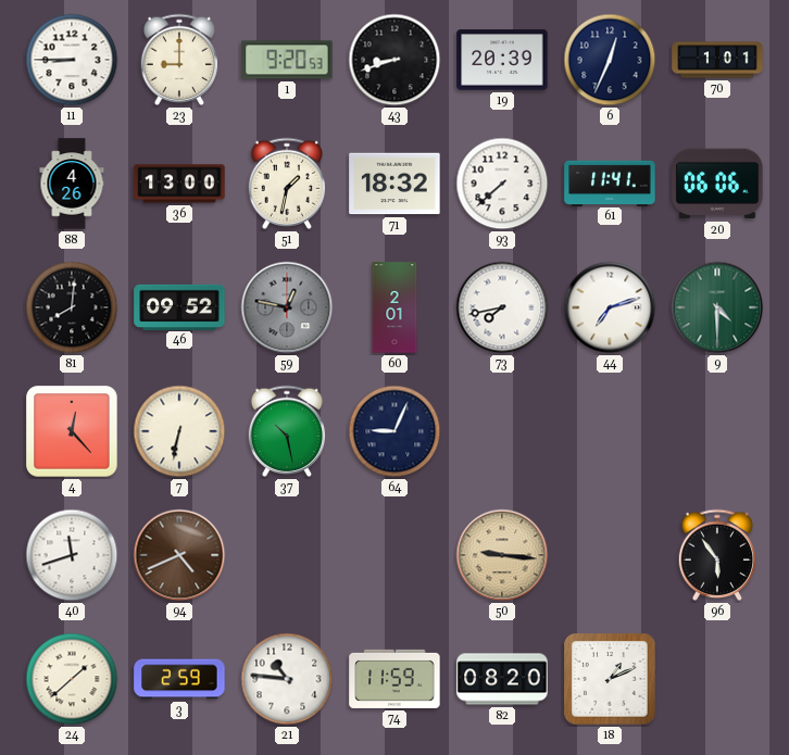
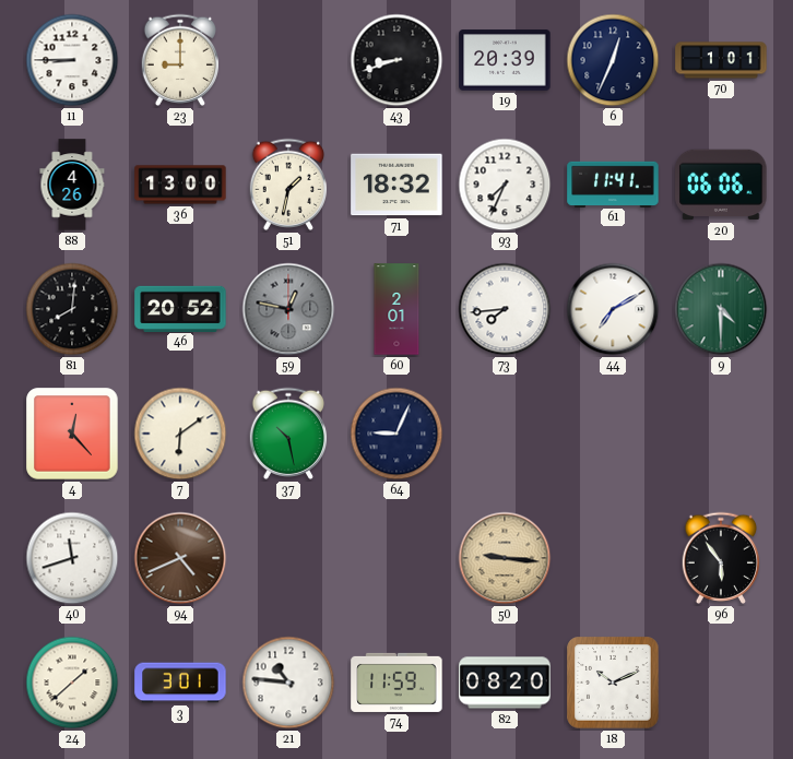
1: 9:20 -> none
93: 7:38 -> 7:34
46: 09:52 -> 20:52
73: 7:43 -> 7:44
44: 7:12 -> 7:10
7: 6:32 -> 6:09
3: 2:59 -> 3:01
18: 1:11 -> 10:11
